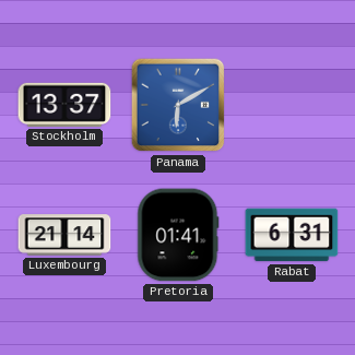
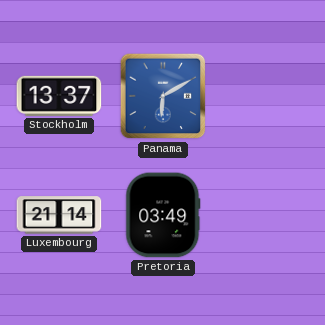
Pretoria: 01:41 -> 03:49
Rabat: 6:31 -> none
